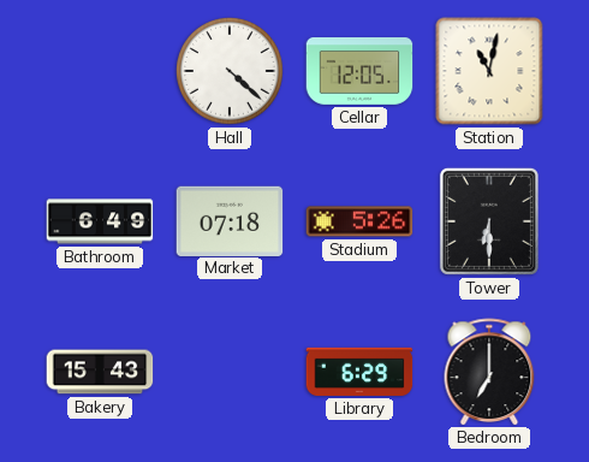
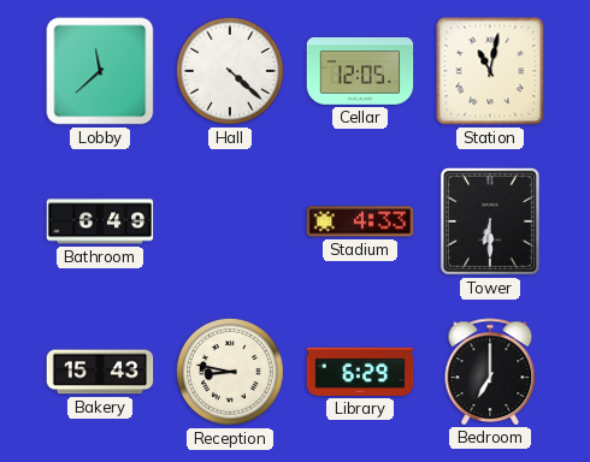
Lobby: none -> 11:38
Market: 07:18 -> none
Stadium: 5:26 -> 4:33
Reception: none -> 8:47
